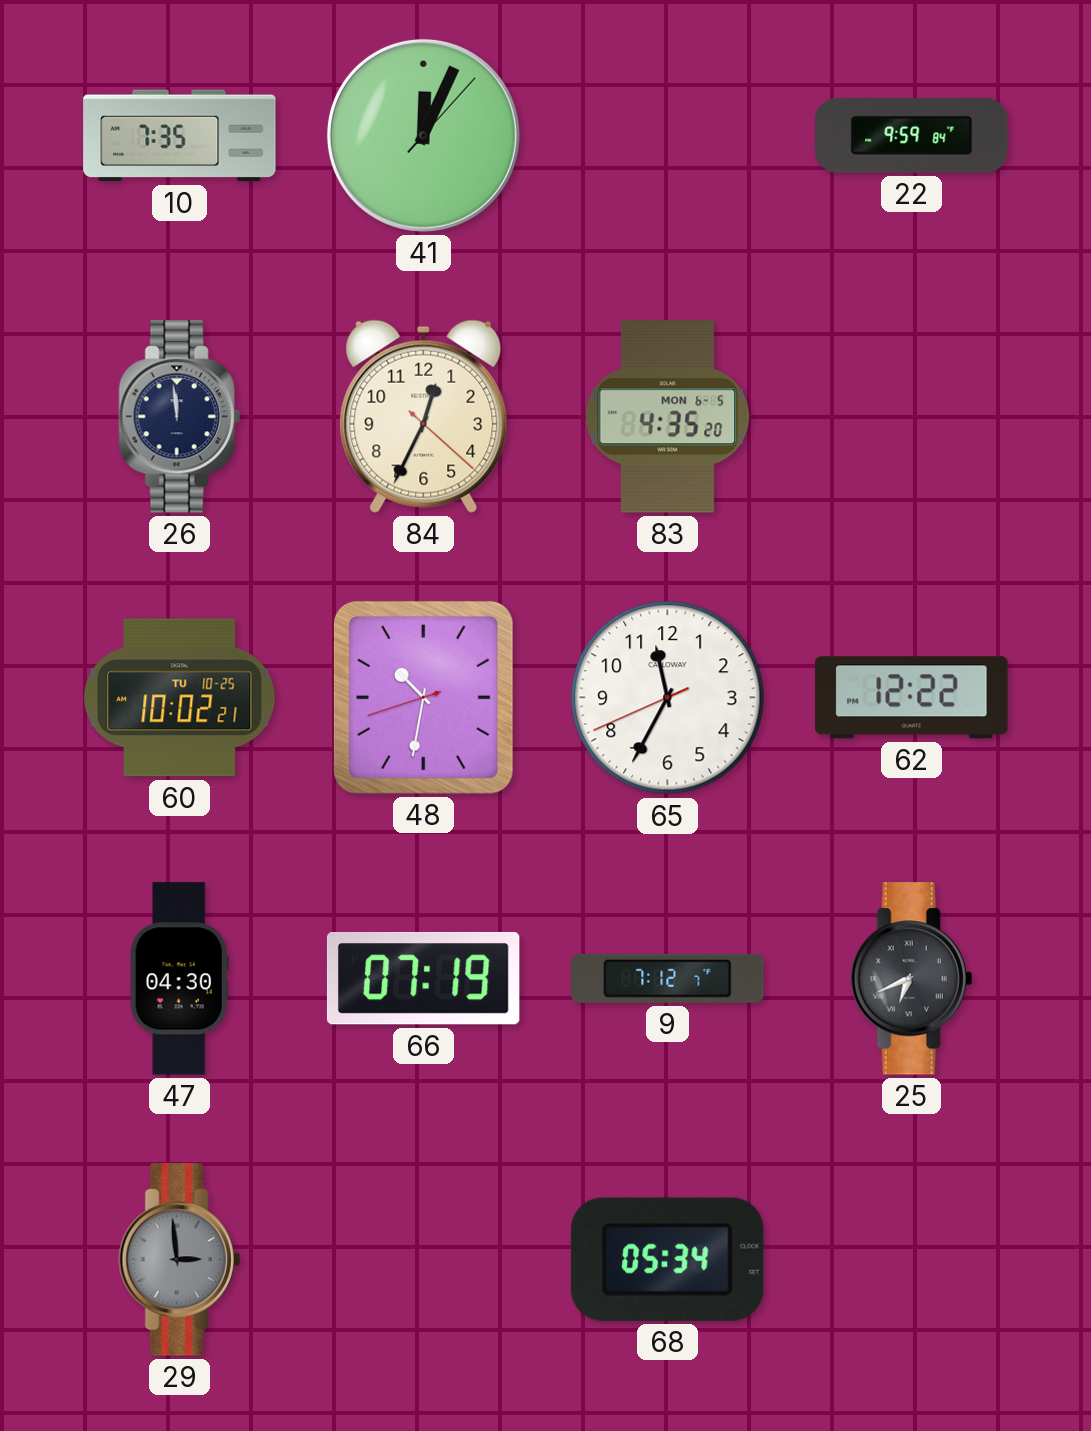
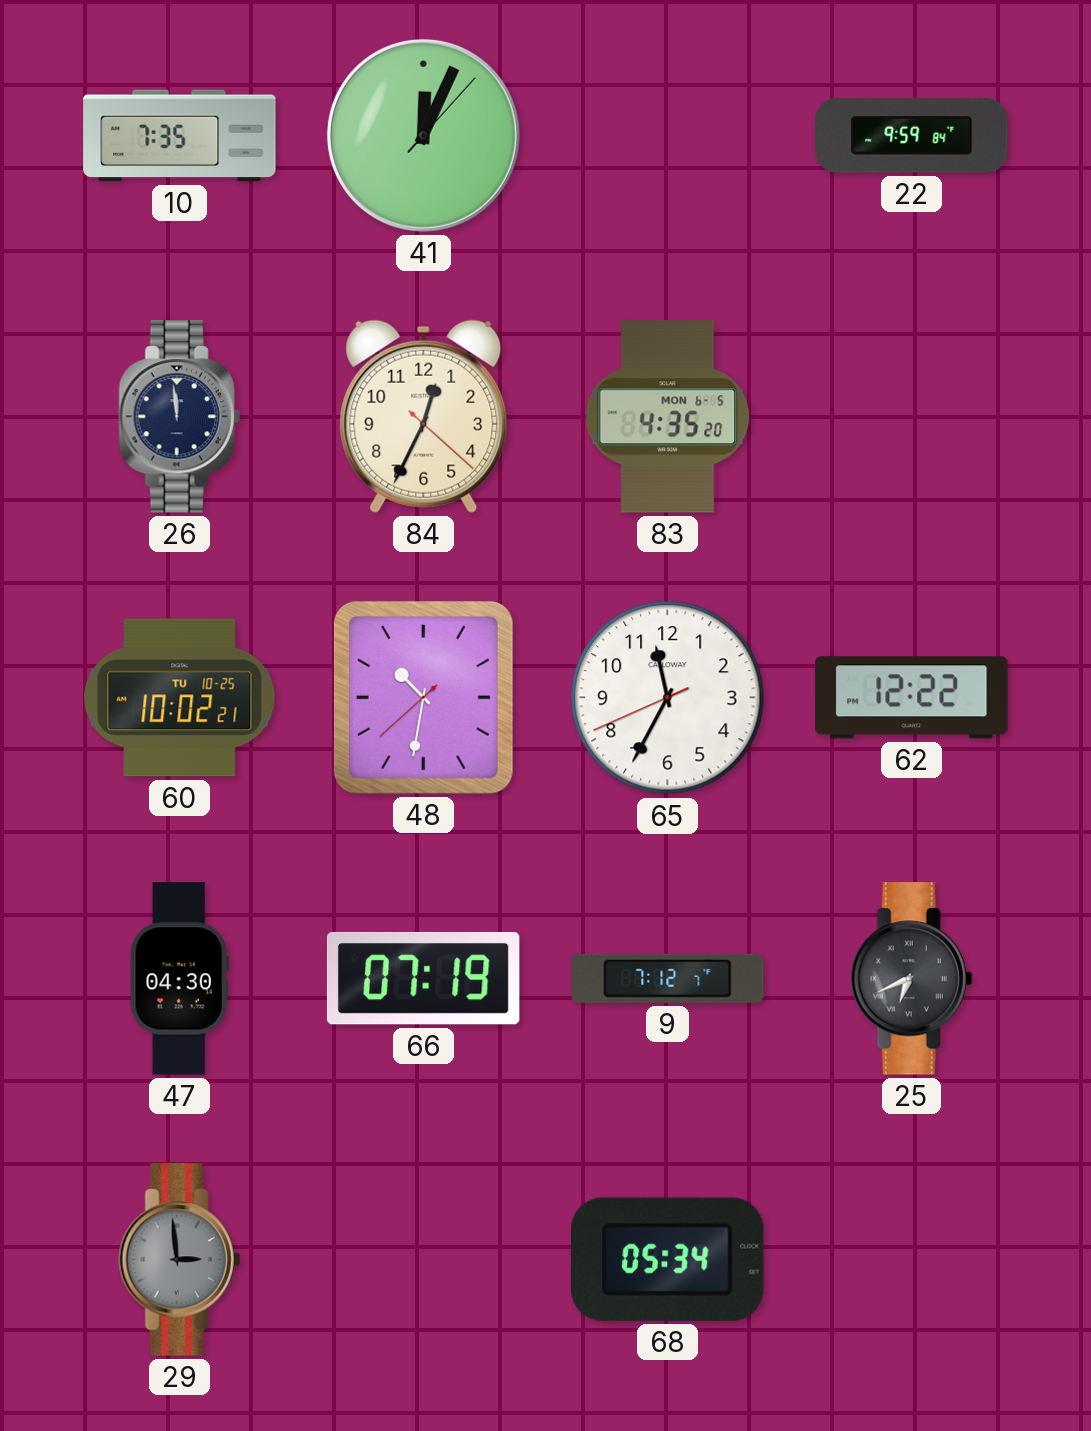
48: 10:31:42 -> 10:31:38
